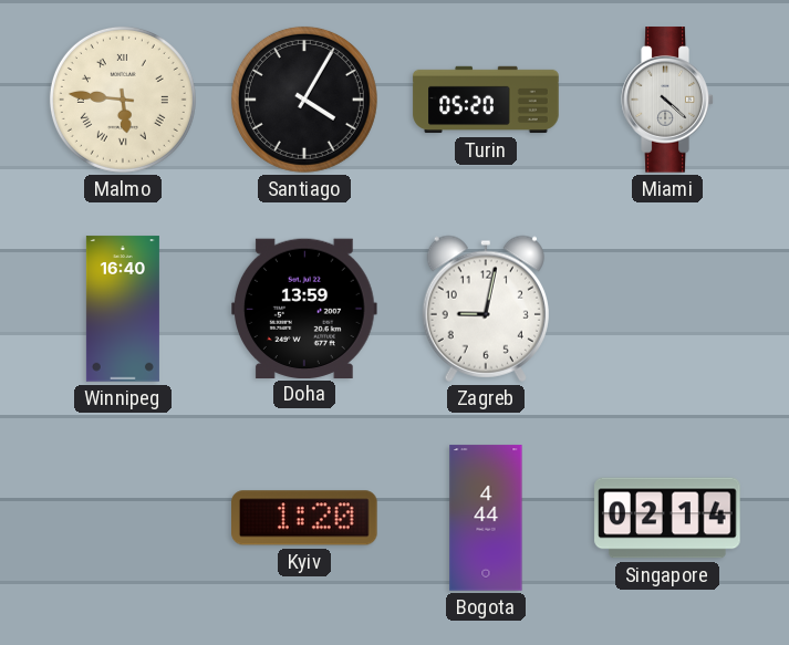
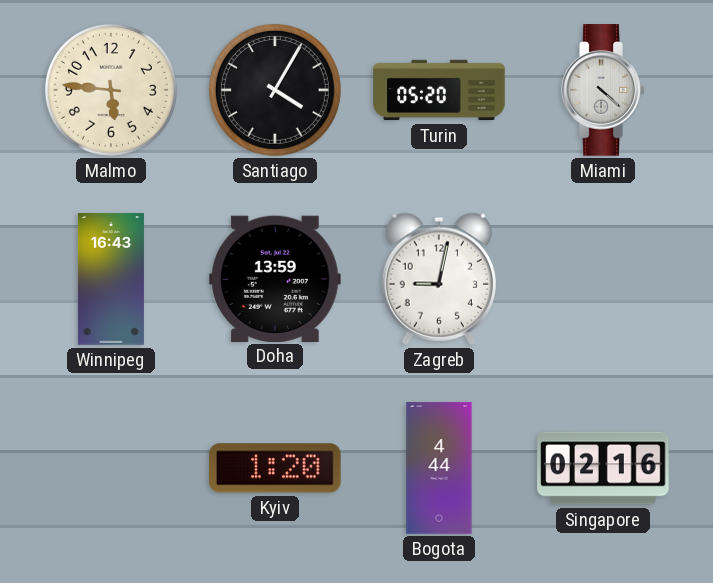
Malmo numerals: Roman -> Arabic
Winnipeg: 16:40 -> 16:43
Singapore: 02:14 -> 02:16
